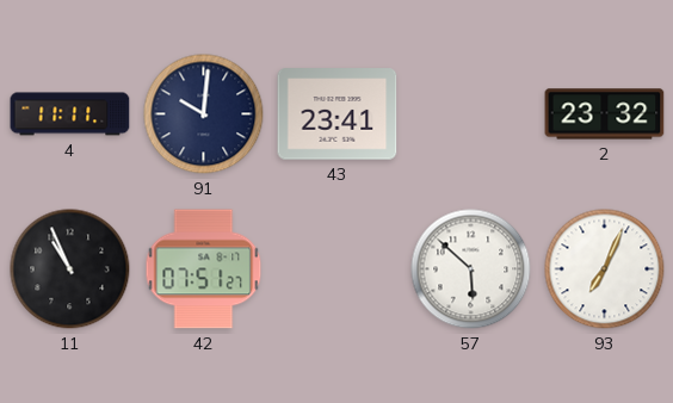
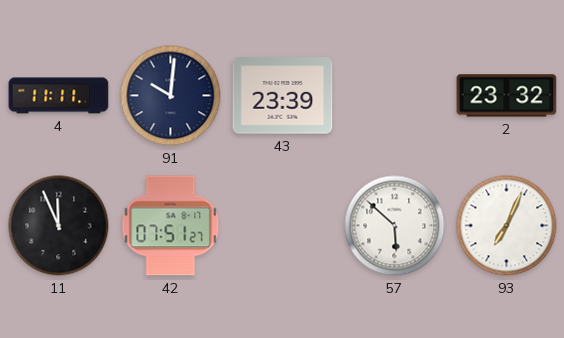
43: 23:41 -> 23:39
11: 10:56 -> 11:56
